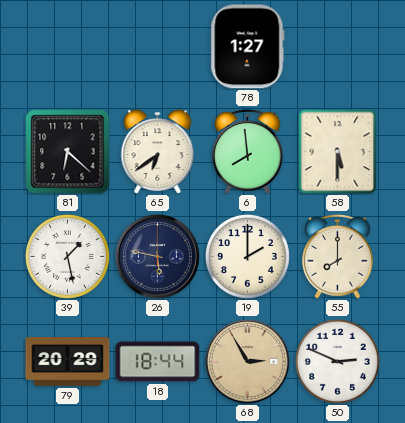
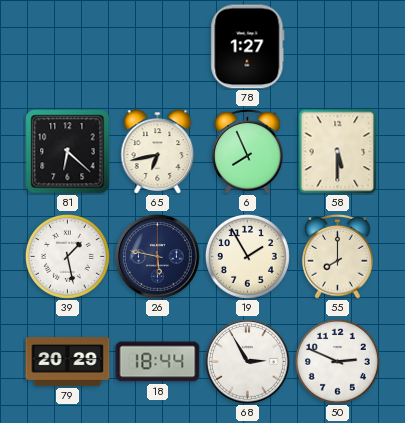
65: 6:39 -> 6:43
6: 7:59 -> 7:56
19: 2:00 -> 1:55
68 dial: champagne -> white
